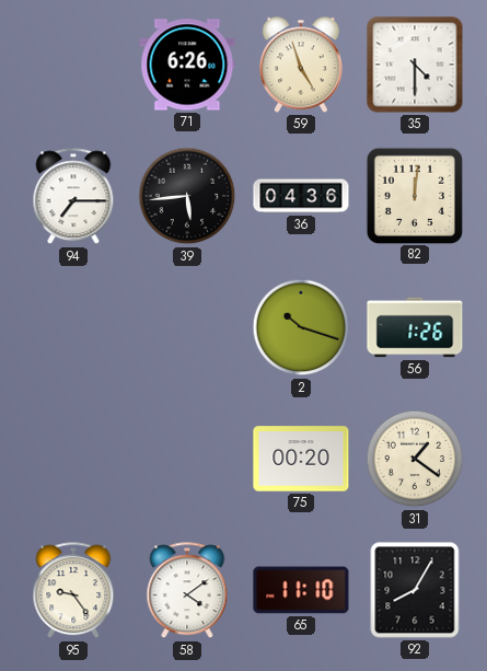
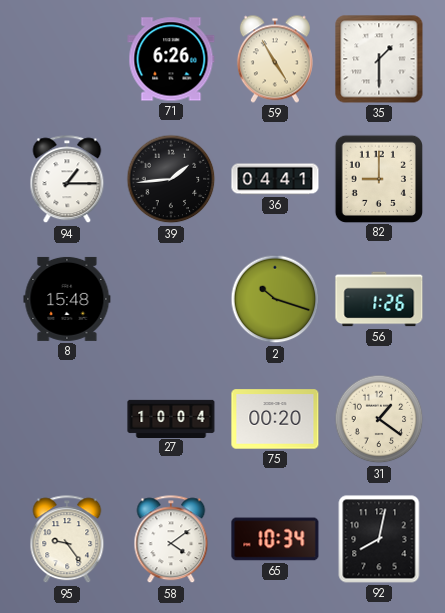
59: 4:57 -> 4:55
35: 4:30 -> 1:30
94: 7:15 -> 1:15
39: 5:44 -> 1:44
36: 04:36 -> 04:41
82: 12:01 -> 9:00
8: none -> 15:48
27: none -> 10:04
65: 11:10 -> 10:34
92: 8:05 -> 8:02
